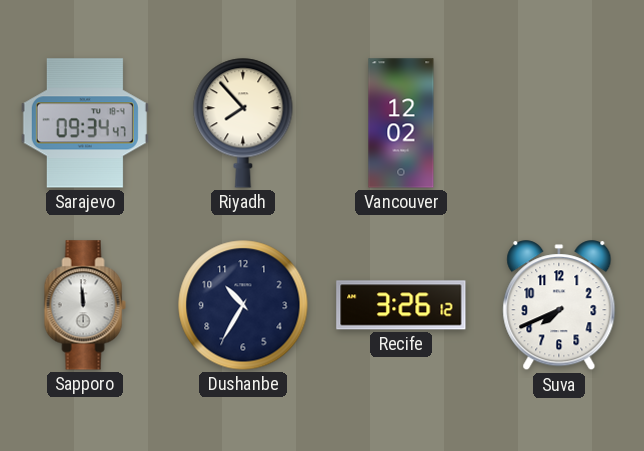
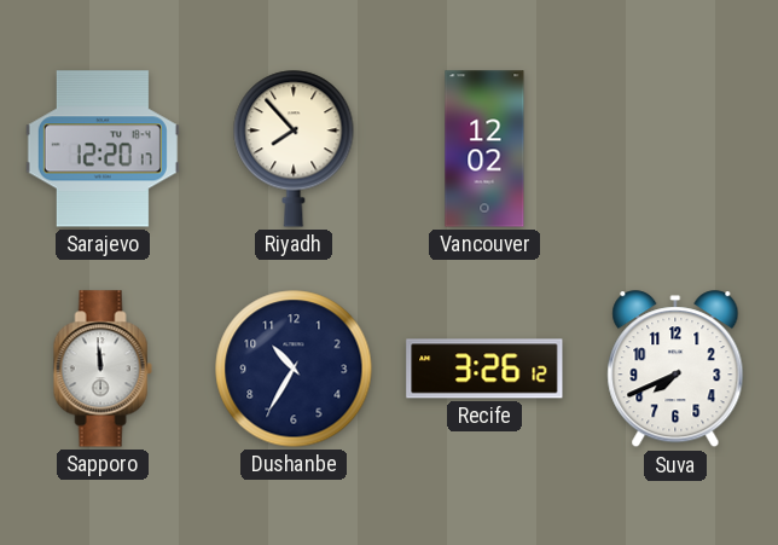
Sarajevo: 09:34 -> 12:20
